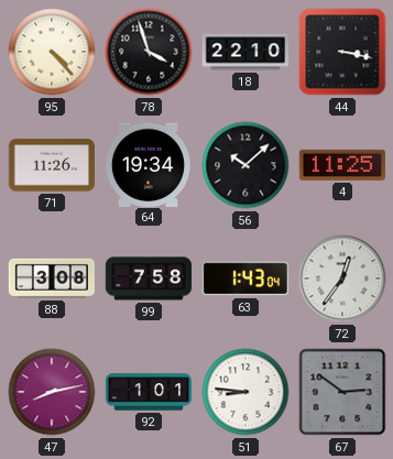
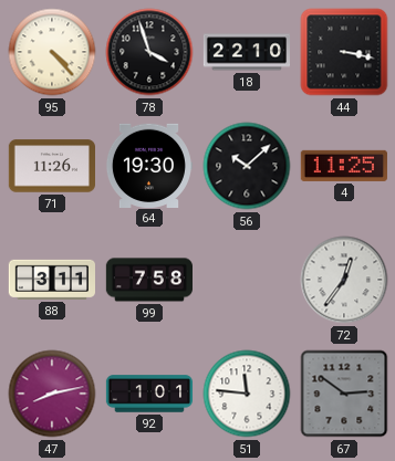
64: 19:34 -> 19:30
88: 3:08 -> 3:11
63: 1:43 -> none
51: 8:46 -> 11:46
